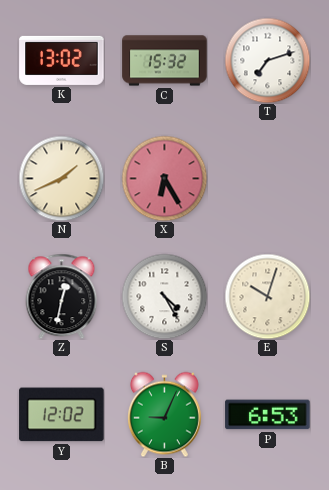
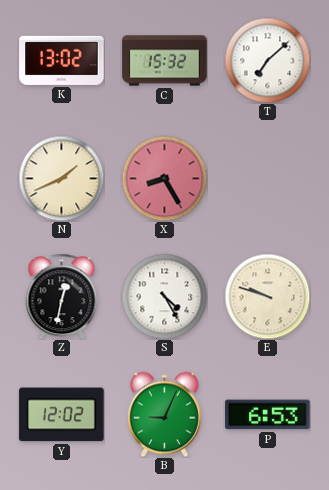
T: 7:12 -> 7:08
X: 6:25 -> 8:25
E: 10:03 -> 9:48
